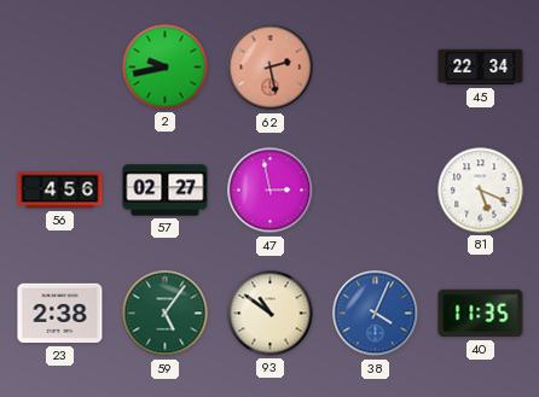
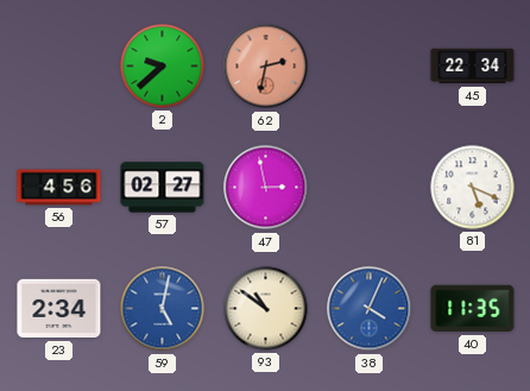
2: 9:43 -> 9:38
62: 2:28 -> 2:32
23: 2:38 -> 2:34
59: 5:06 -> 5:02
59 dial: green -> blue
